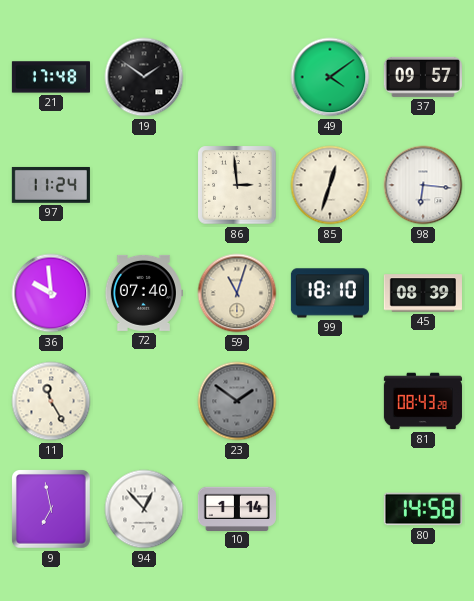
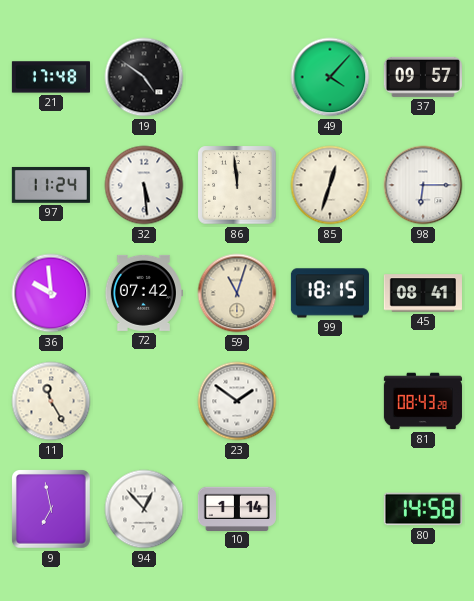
19: 1:51 -> 4:51
49: 4:09 -> 4:07
32: none -> 5:29
86: 2:59 -> 11:59
98: 6:16 -> 6:15
72: 07:40 -> 07:42
99: 18:10 -> 18:15
45: 08:39 -> 08:41
23 dial: grey -> white
